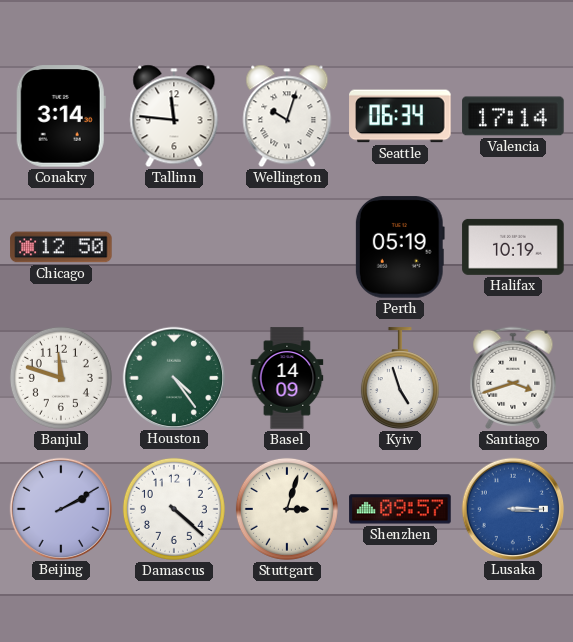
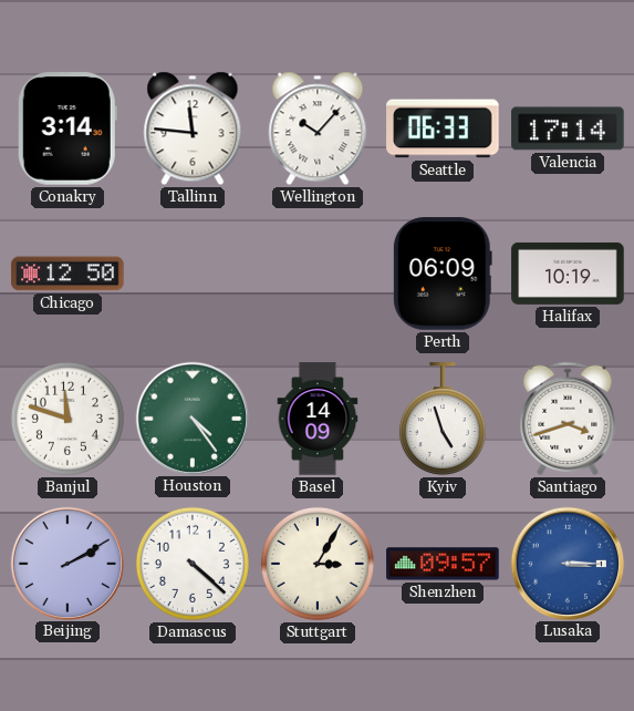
Wellington: 10:03 -> 10:07
Seattle: 06:34 -> 06:33
Perth: 05:19 -> 06:09
Stuttgart: 3:03 -> 3:05
